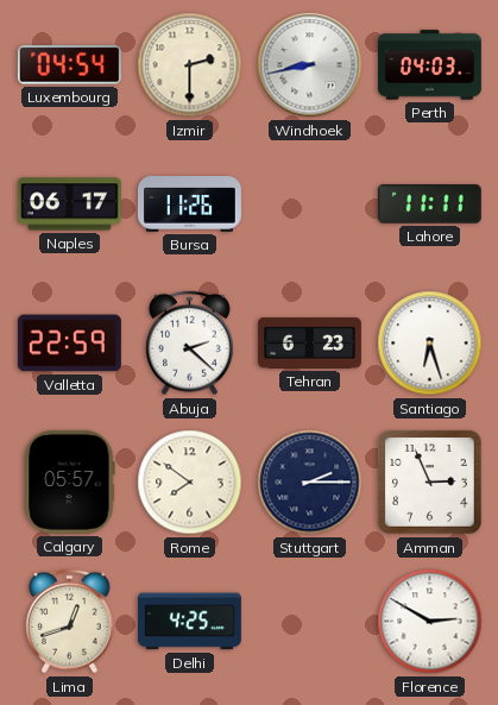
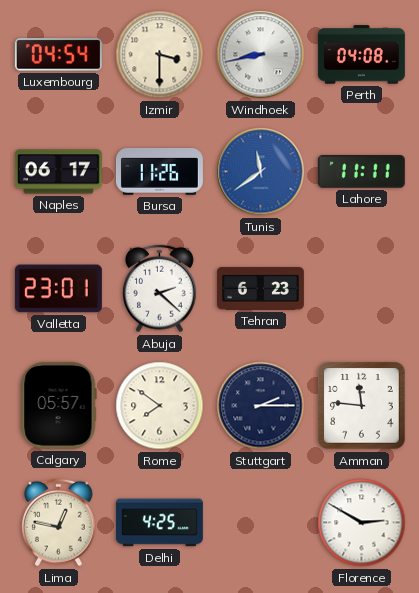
Izmir: 2:30 -> 3:30
Perth: 04:03 -> 04:08
Tunis: none -> 11:39
Valletta: 22:59 -> 23:01
Santiago: 6:27 -> none
Amman: 2:56 -> 11:46
Lima: 12:42 -> 12:47
